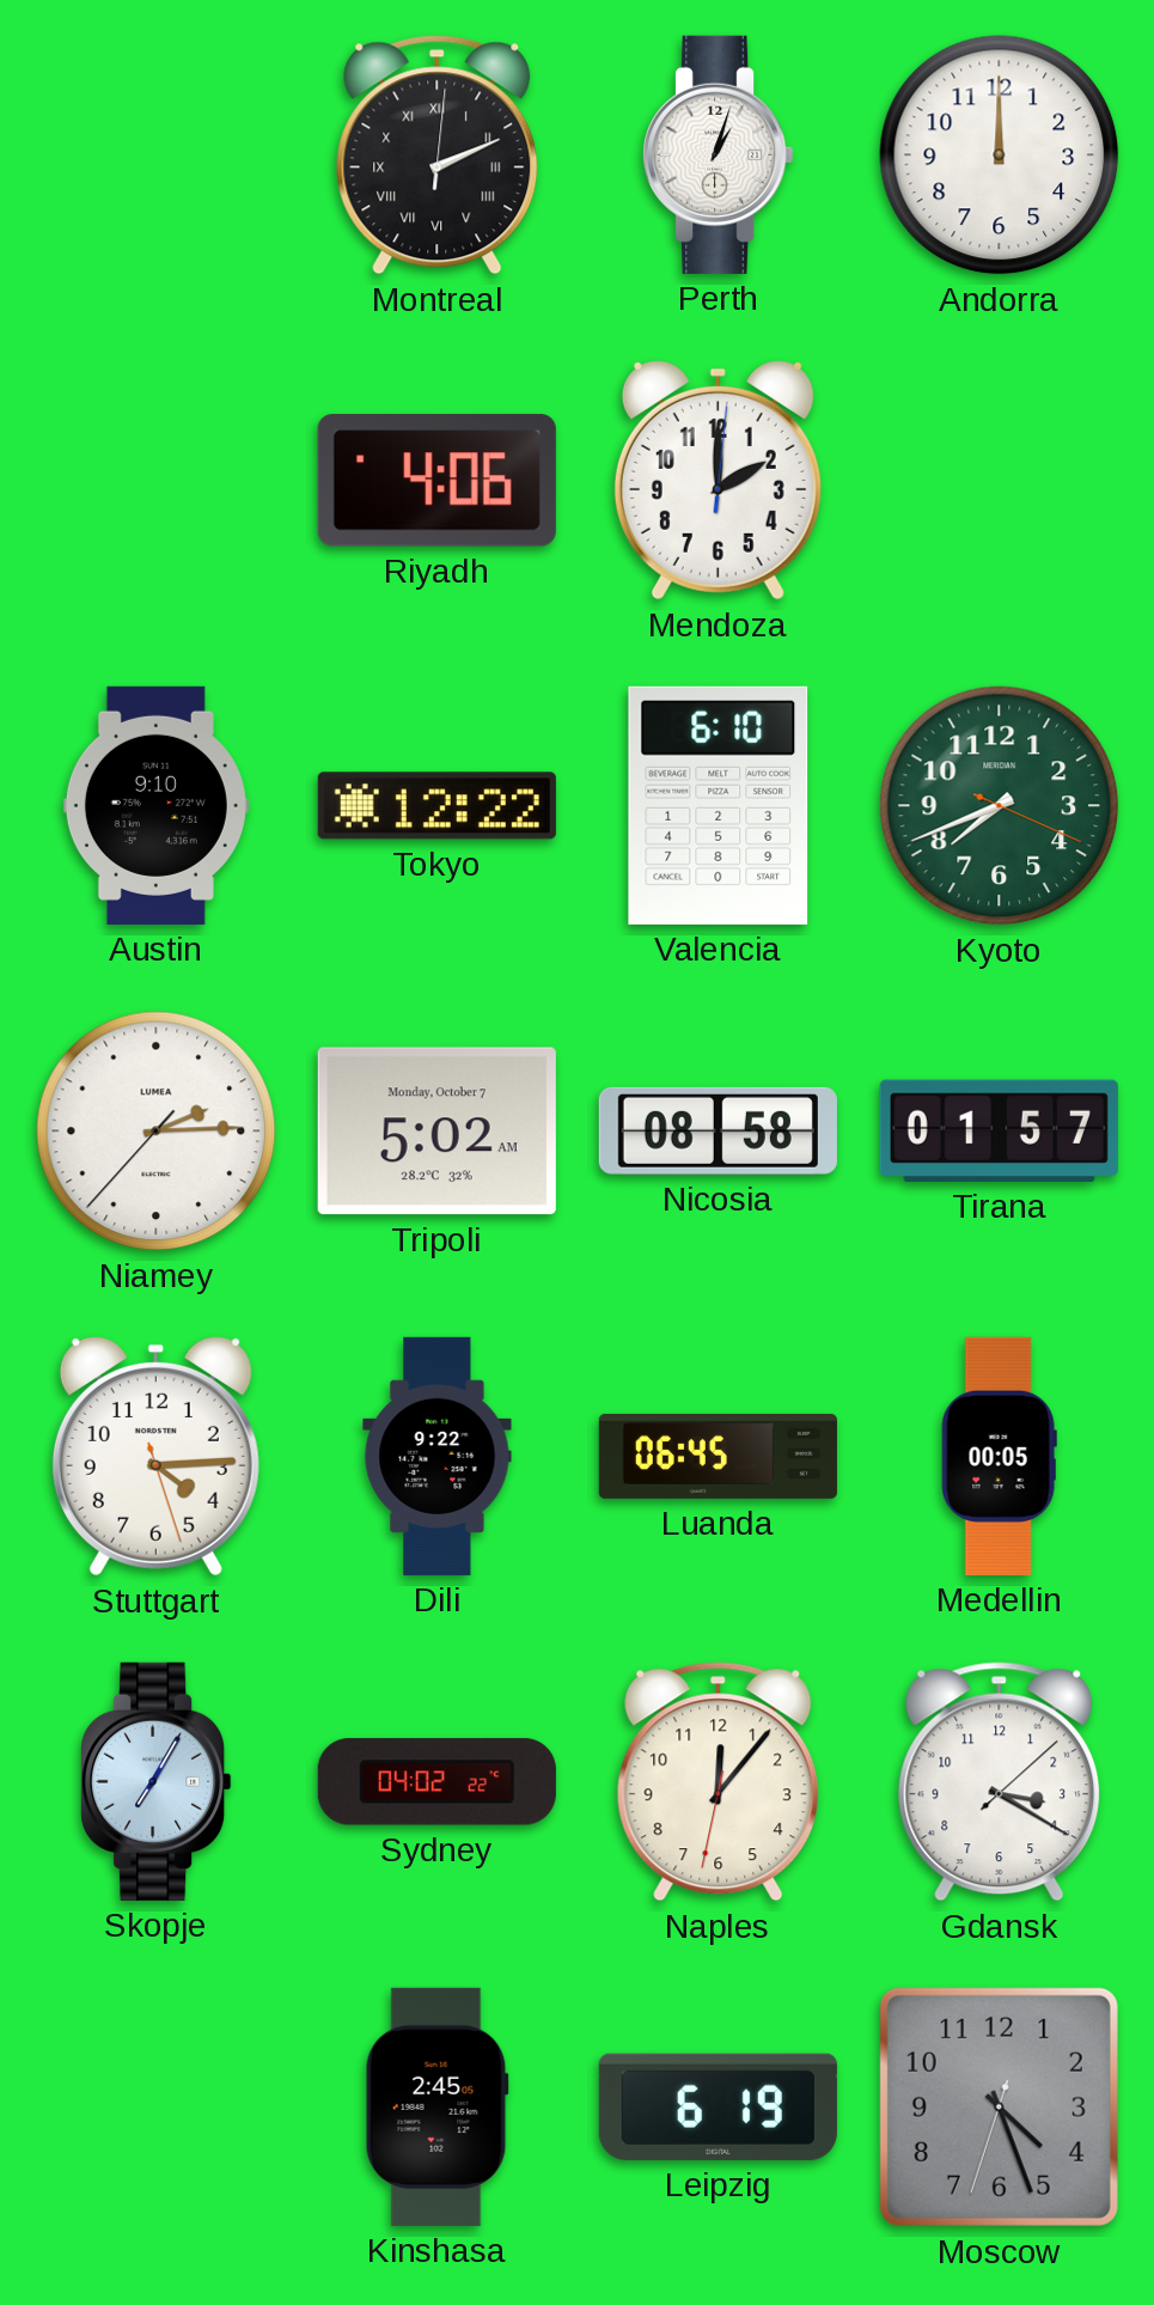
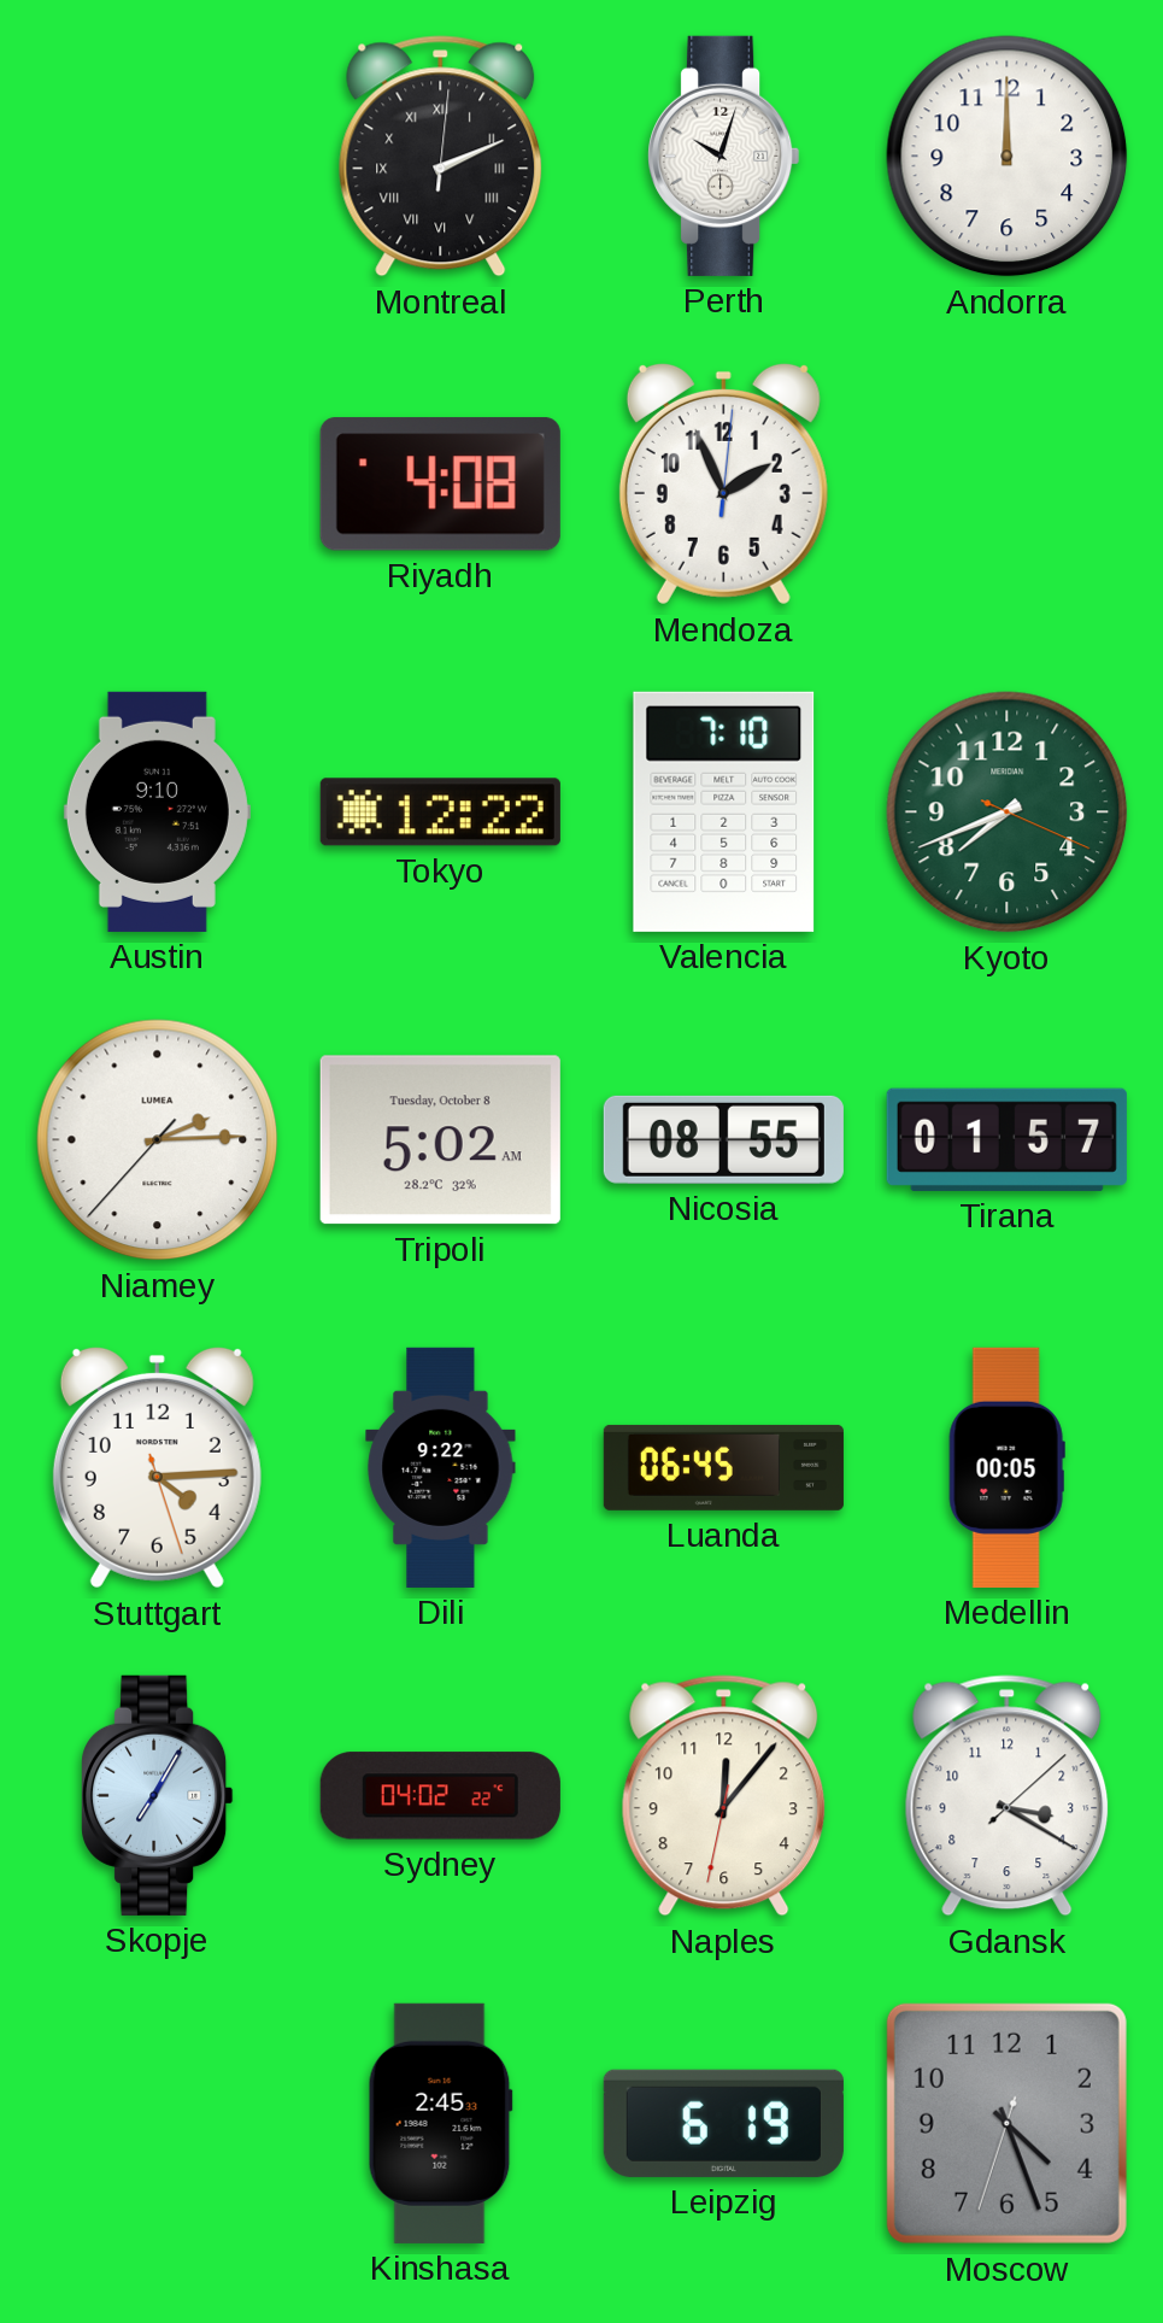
Perth: 1:03 -> 10:03
Riyadh: 4:06 -> 4:08
Mendoza: 2:00 -> 1:56
Valencia: 6:10 -> 7:10
Tripoli date: Monday, October 7 -> Tuesday, October 8
Nicosia: 08:58 -> 08:55
Kinshasa: 2:45:05 -> 2:45:33
